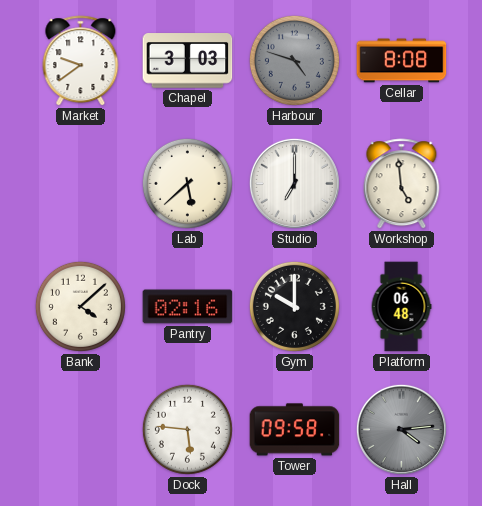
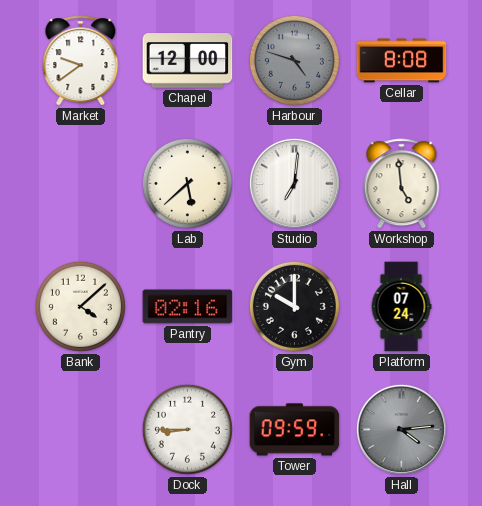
Chapel: 3:03 -> 12:00
Studio: 7:00 -> 7:01
Platform: 06:48 -> 07:24
Dock: 5:46 -> 8:45
Tower: 09:58 -> 09:59
